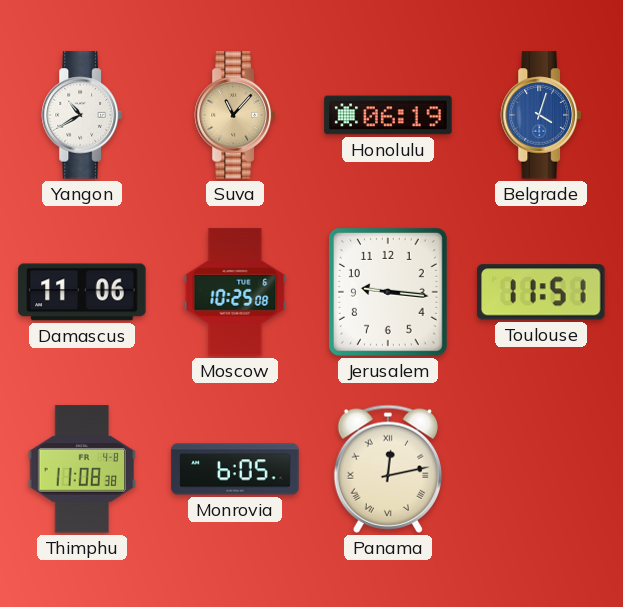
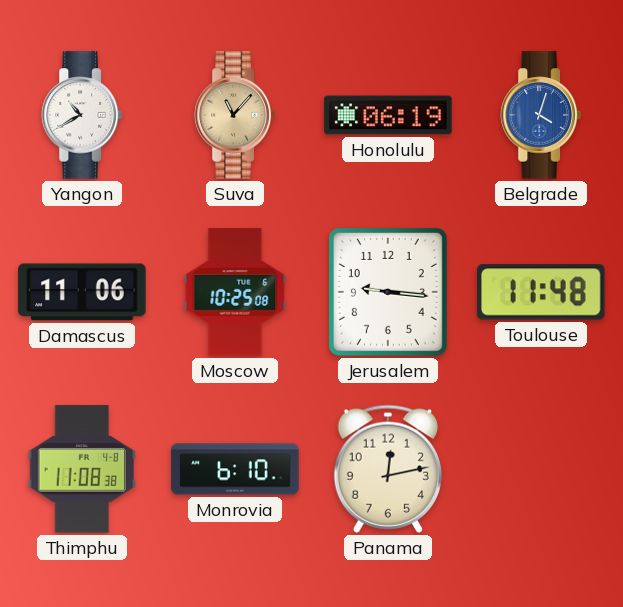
Toulouse: 11:51 -> 11:48
Monrovia: 6:05 -> 6:10
Panama numerals: Roman -> Arabic
